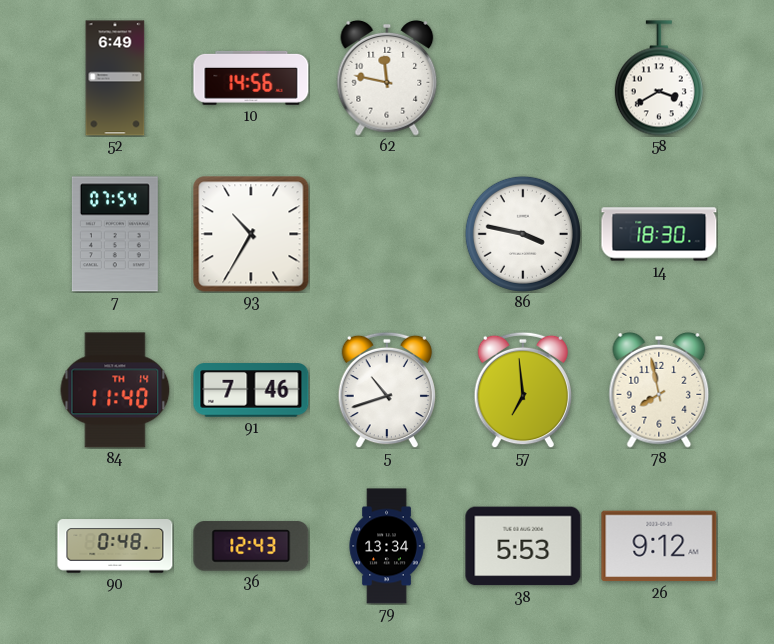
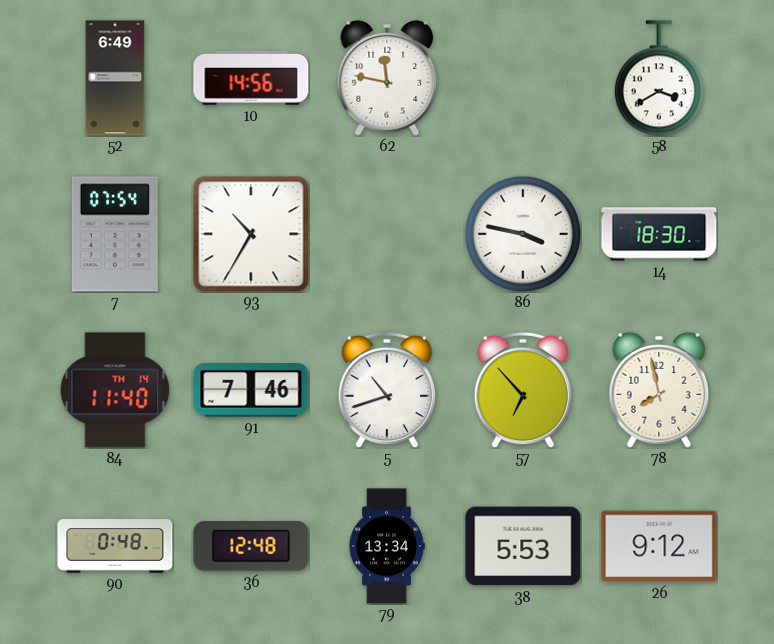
57: 6:59 -> 6:53
36: 12:43 -> 12:48
